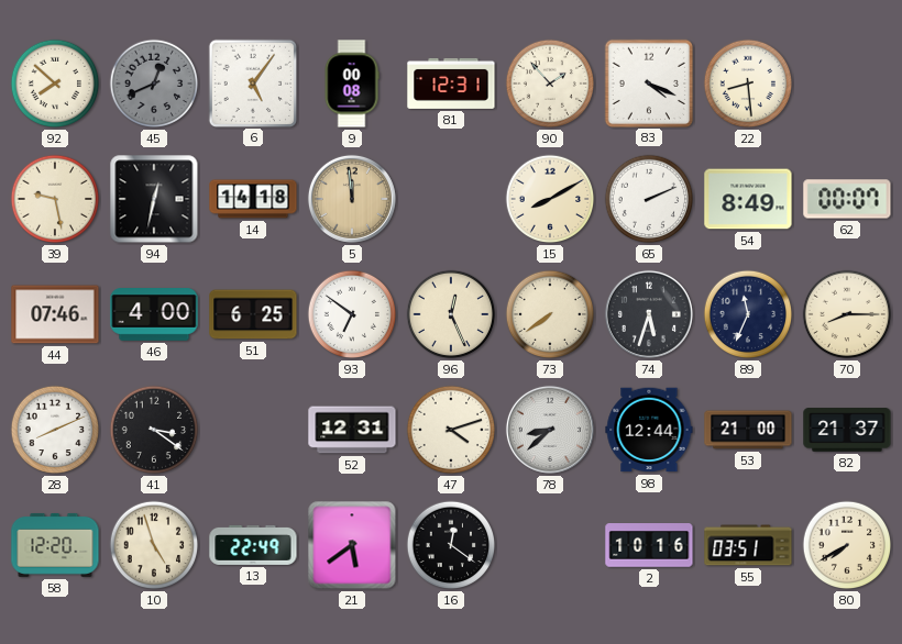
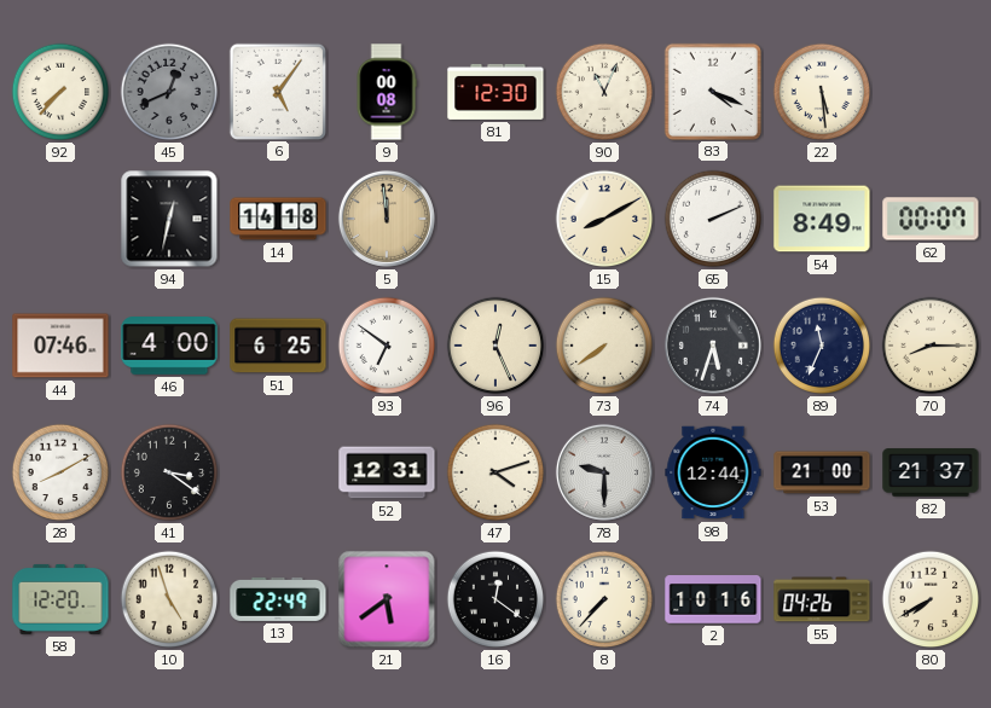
92: 7:52 -> 7:37
81: 12:31 -> 12:30
90: 1:53 -> 11:04
22: 8:29 -> 5:29
39: 9:28 -> none
28: 8:11 -> 8:10
78: 8:38 -> 9:30
8: none -> 7:37
55: 03:51 -> 04:26
